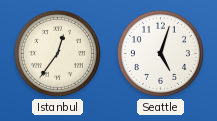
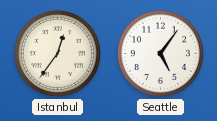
Seattle: 5:03 -> 5:06
